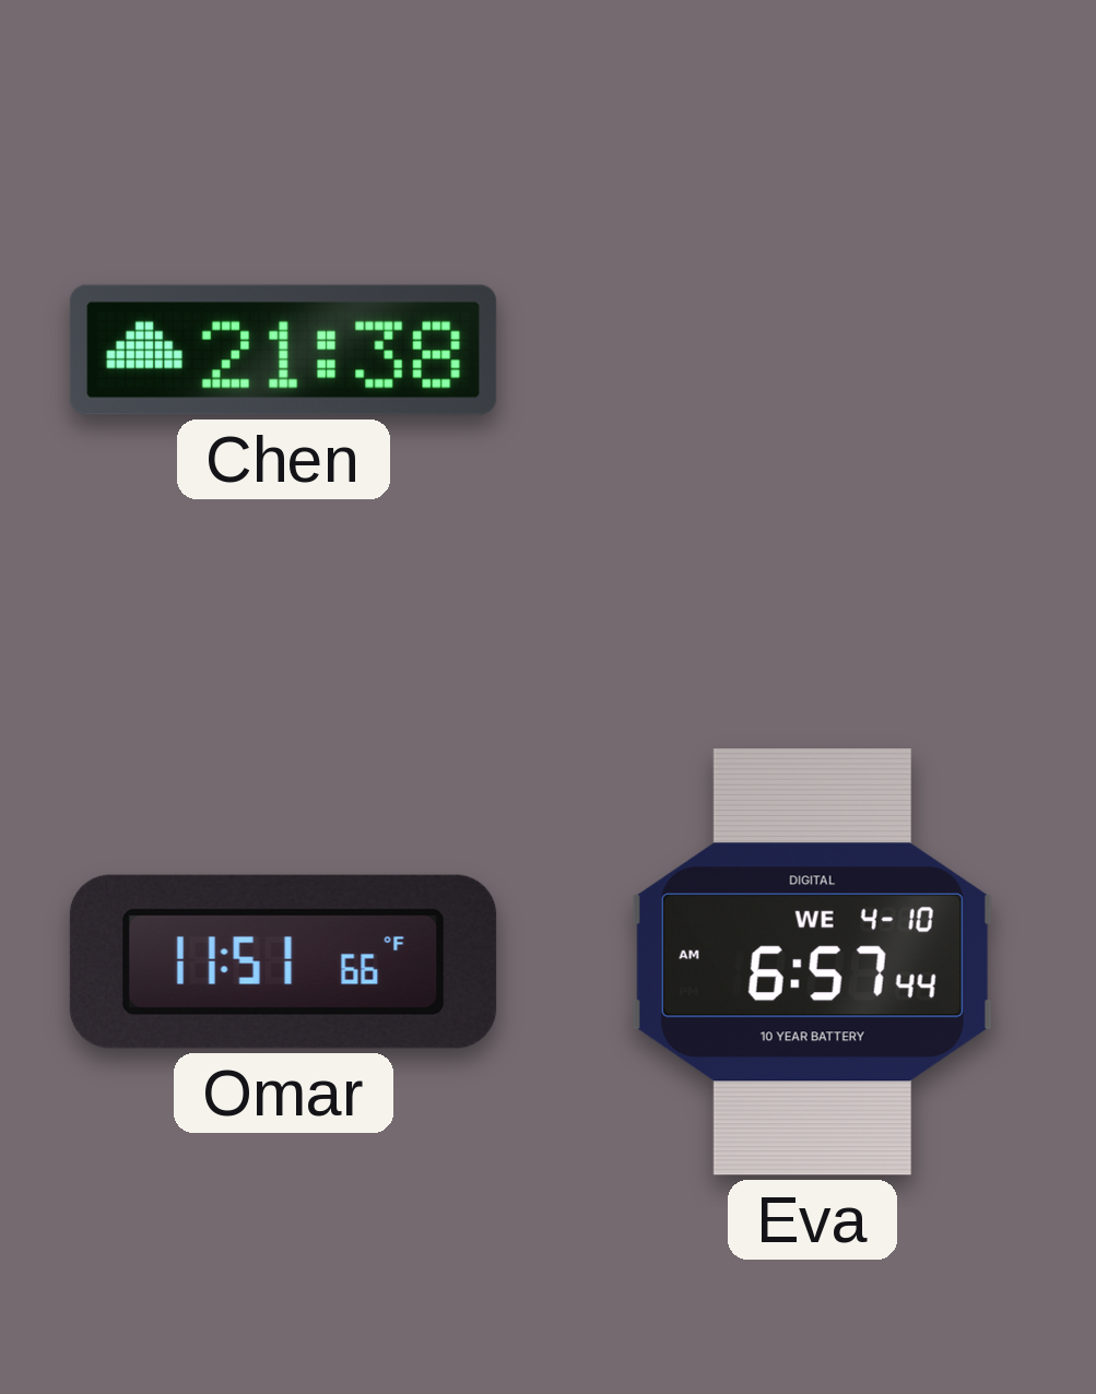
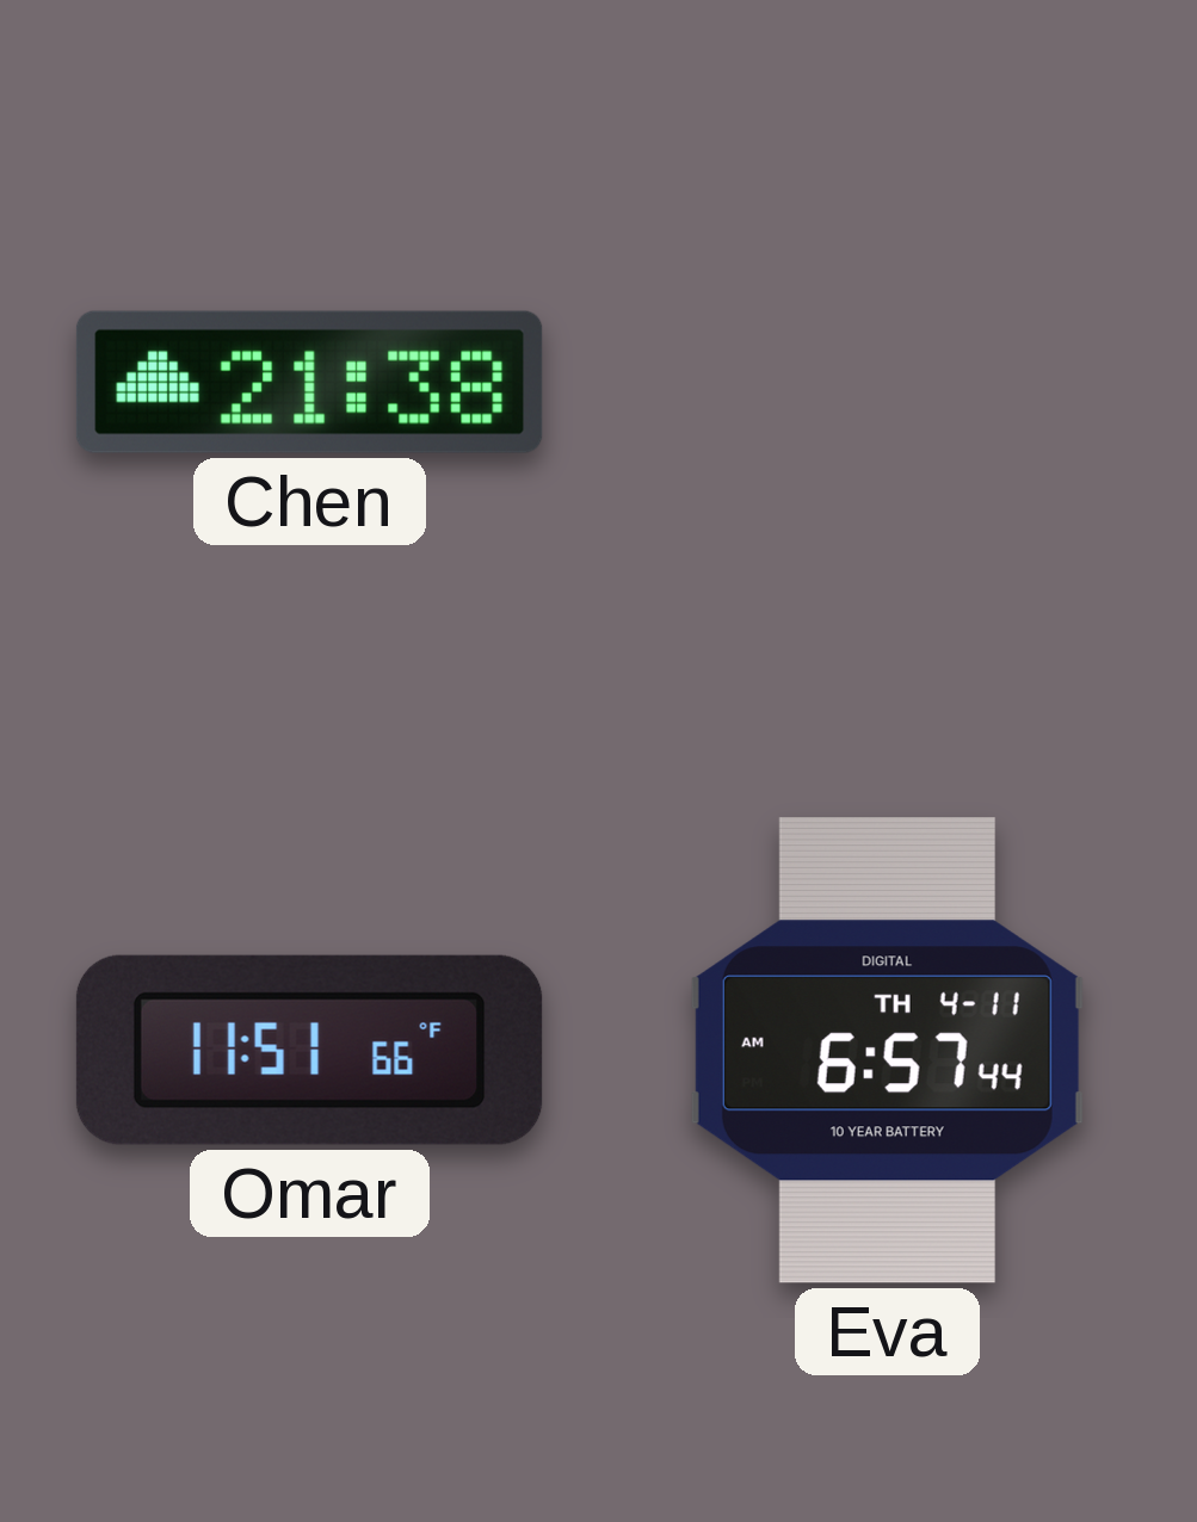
Eva date: WE 4-10 -> TH 4-11
